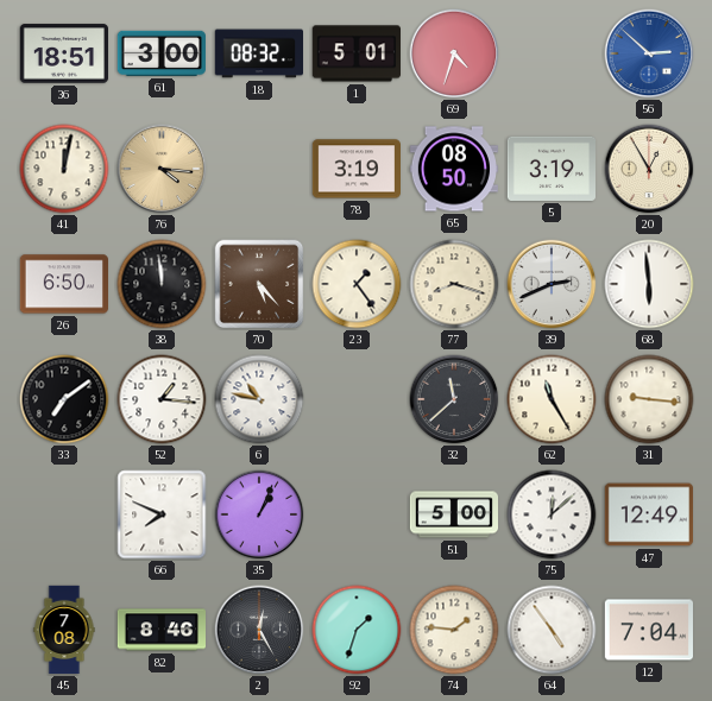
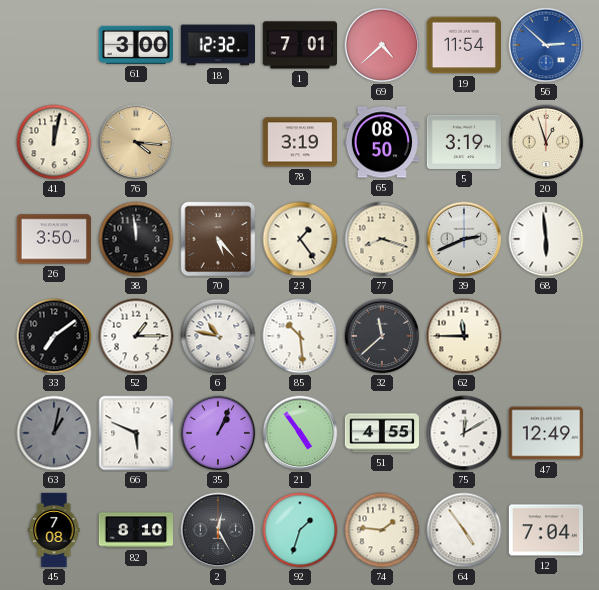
36: 18:51 -> none
18: 08:32 -> 12:32
1: 5:01 -> 7:01
69: 4:33 -> 4:38
19: none -> 11:54
20: 12:55 -> 12:57
26: 6:50 -> 3:50
52: 1:16 -> 1:15
85: none -> 10:29
62: 11:25 -> 11:45
31: 9:16 -> none
63: none -> 1:02
66: 7:49 -> 5:49
21: none -> 4:54
51: 5:00 -> 4:55
75: 12:08 -> 12:10
82: 8:46 -> 8:10
